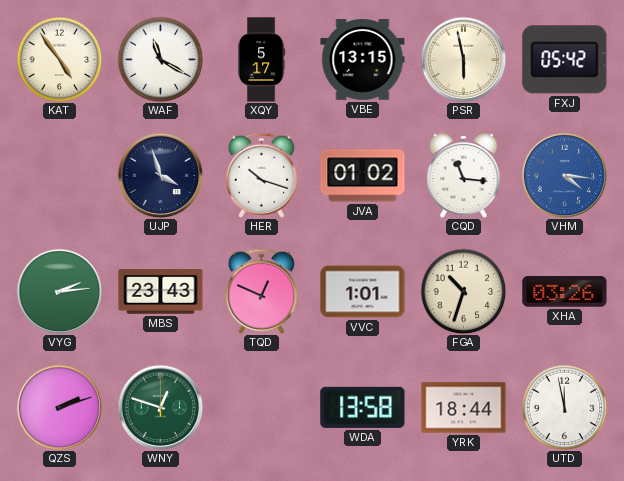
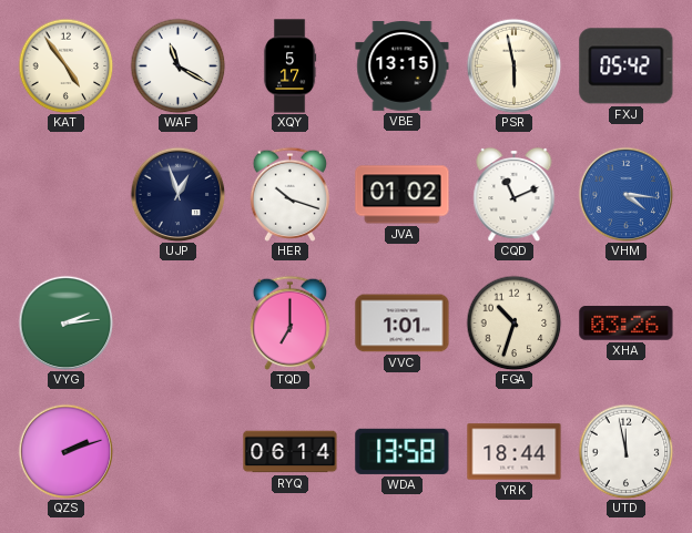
UJP: 3:57 -> 12:57
CQD: 11:16 -> 11:11
MBS: 23:43 -> none
TQD: 12:49 -> 7:00
WNY: 12:48 -> none
RYQ: none -> 06:14
